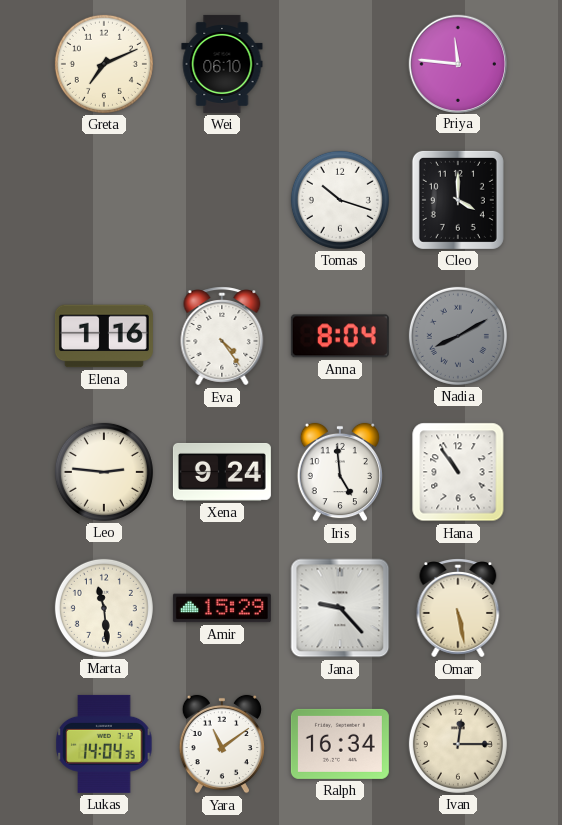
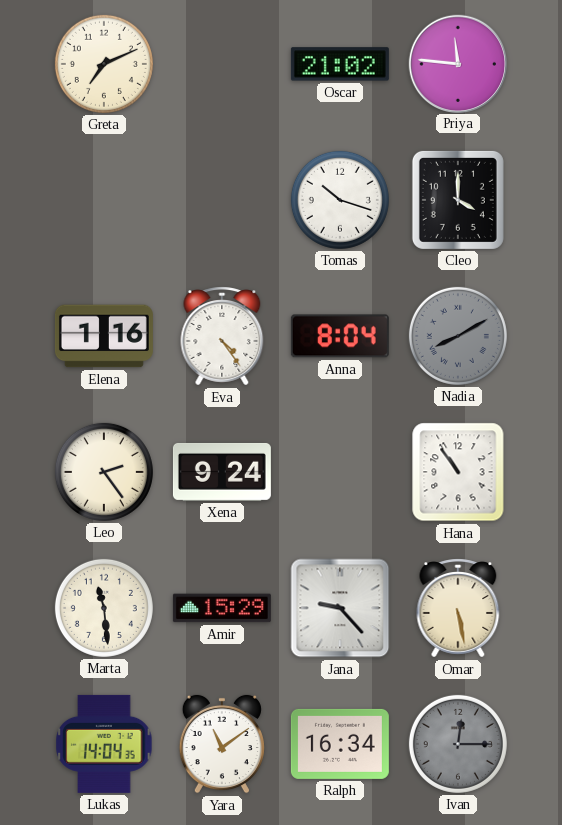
Wei: 06:10 -> none
Oscar: none -> 21:02
Leo: 2:46 -> 2:24
Iris: 4:59 -> none
Ivan dial: cream -> grey
